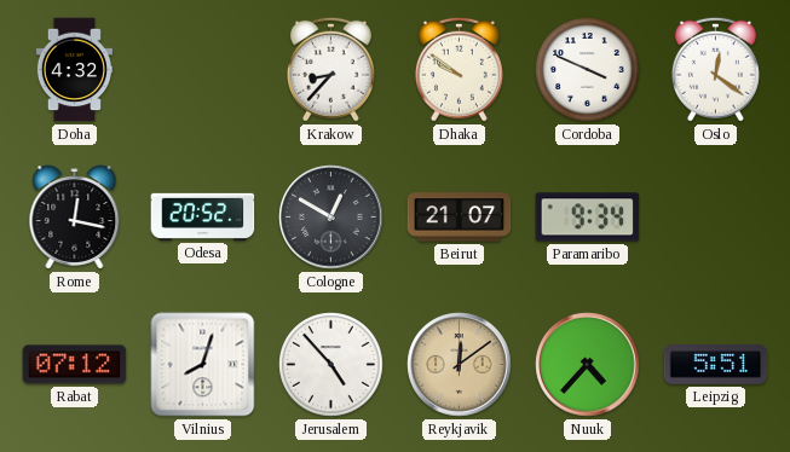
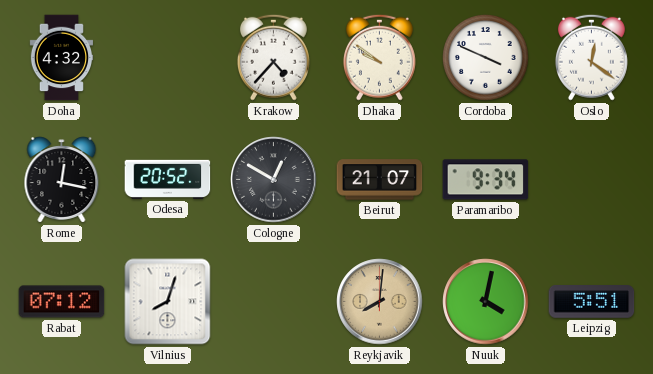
Krakow: 8:37 -> 4:37
Jerusalem: 4:53 -> none
Reykjavik: 12:09 -> 8:01
Nuuk: 4:37 -> 4:02
